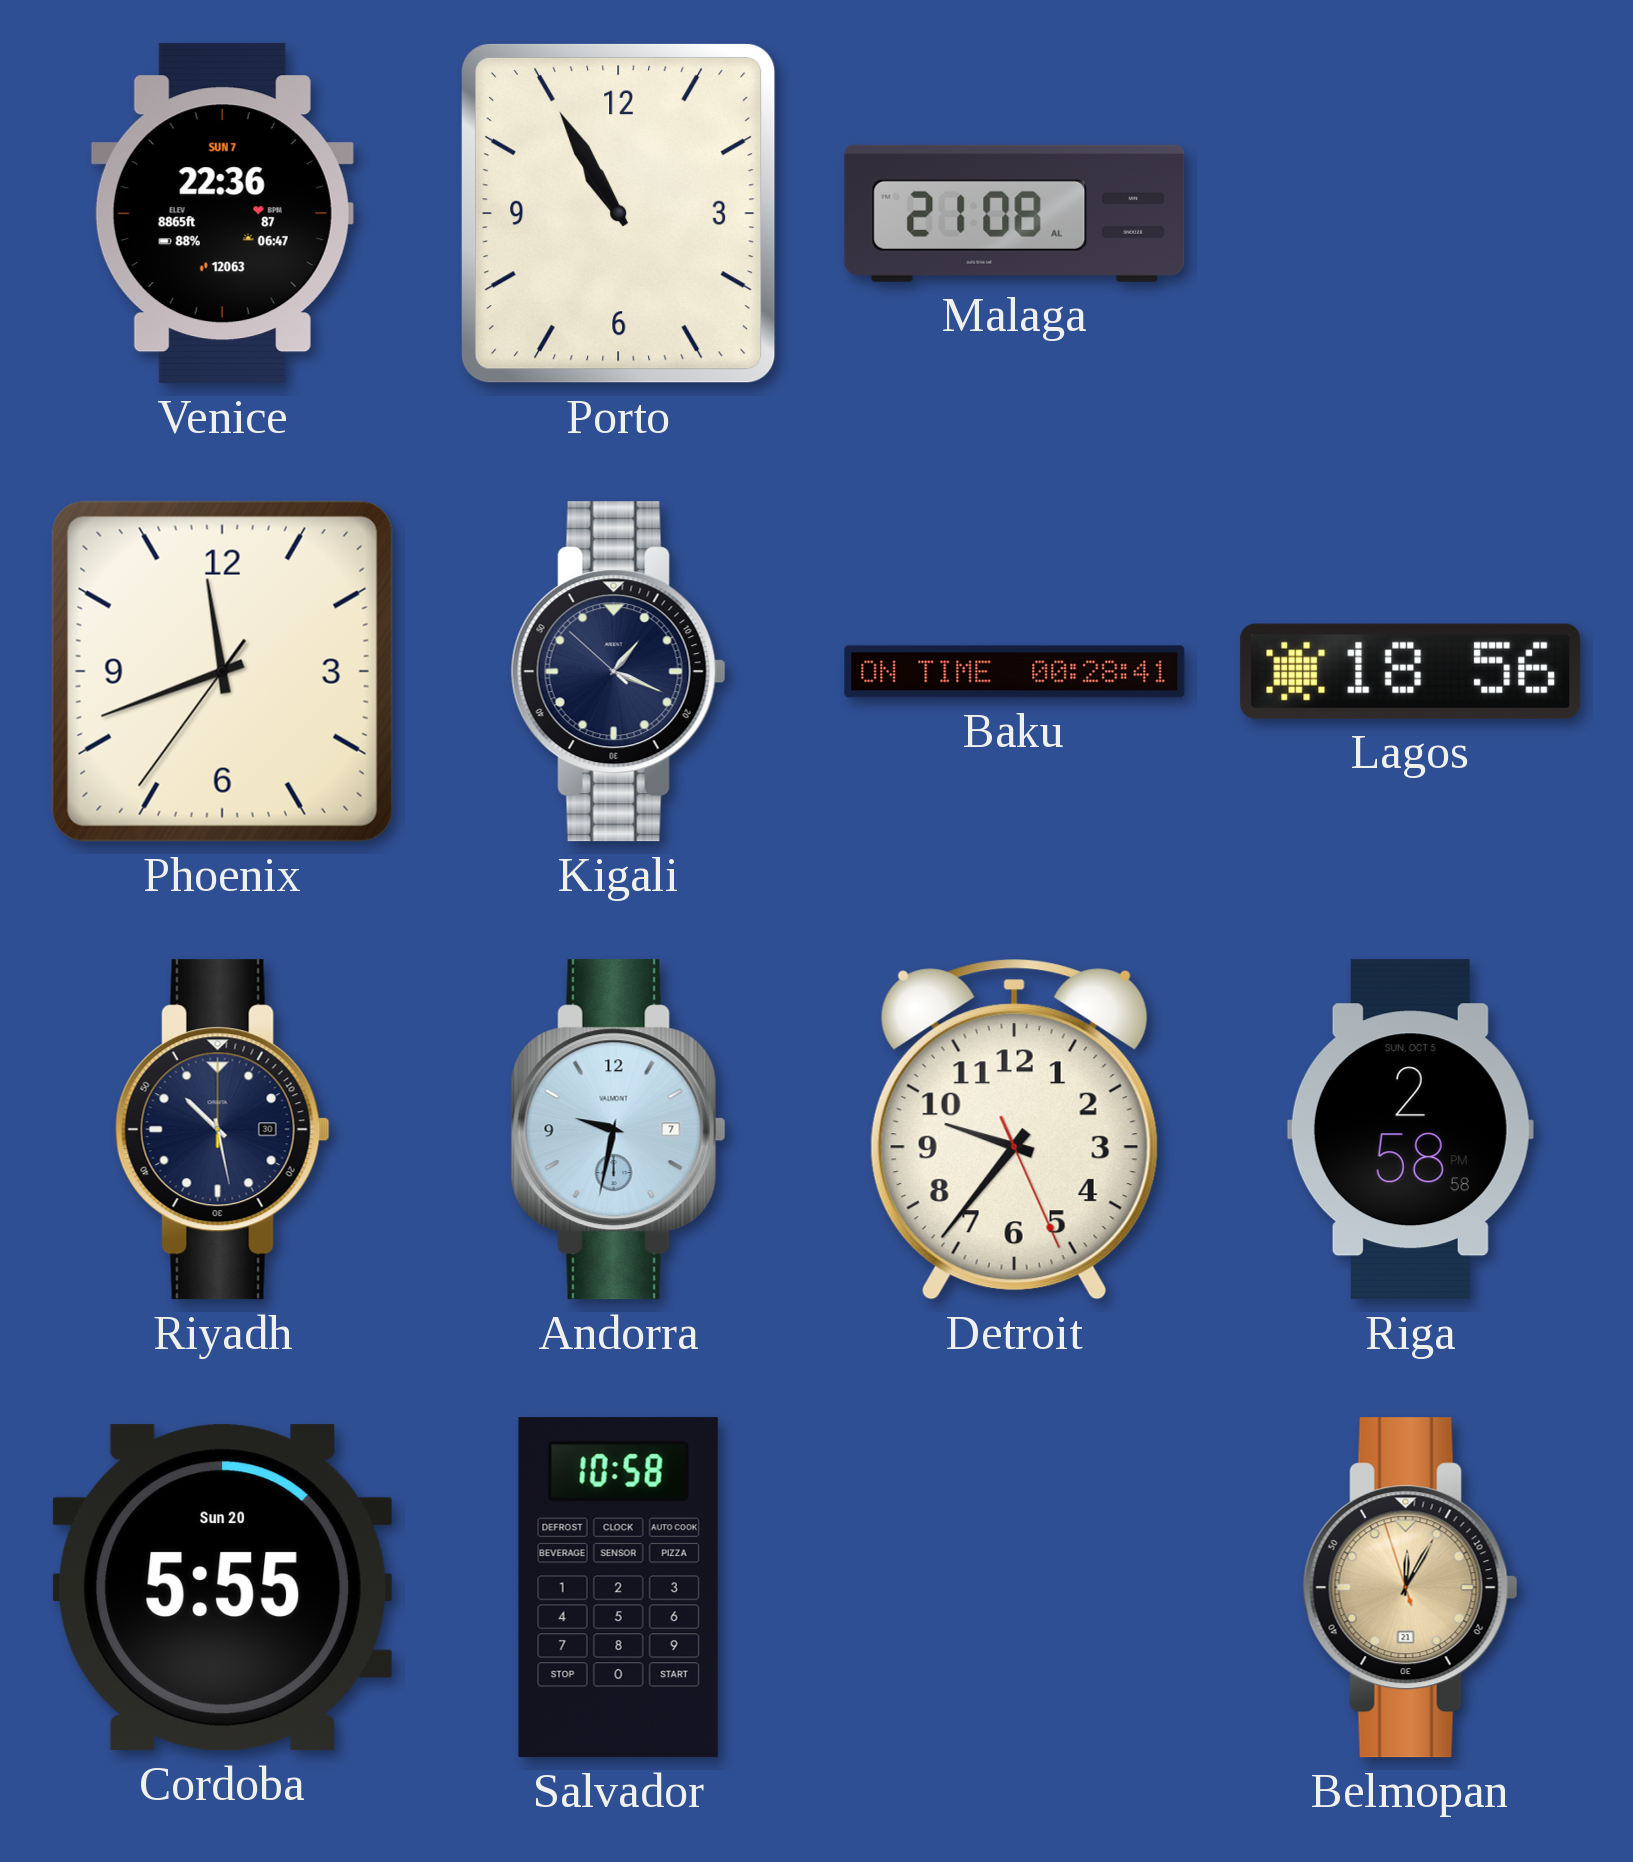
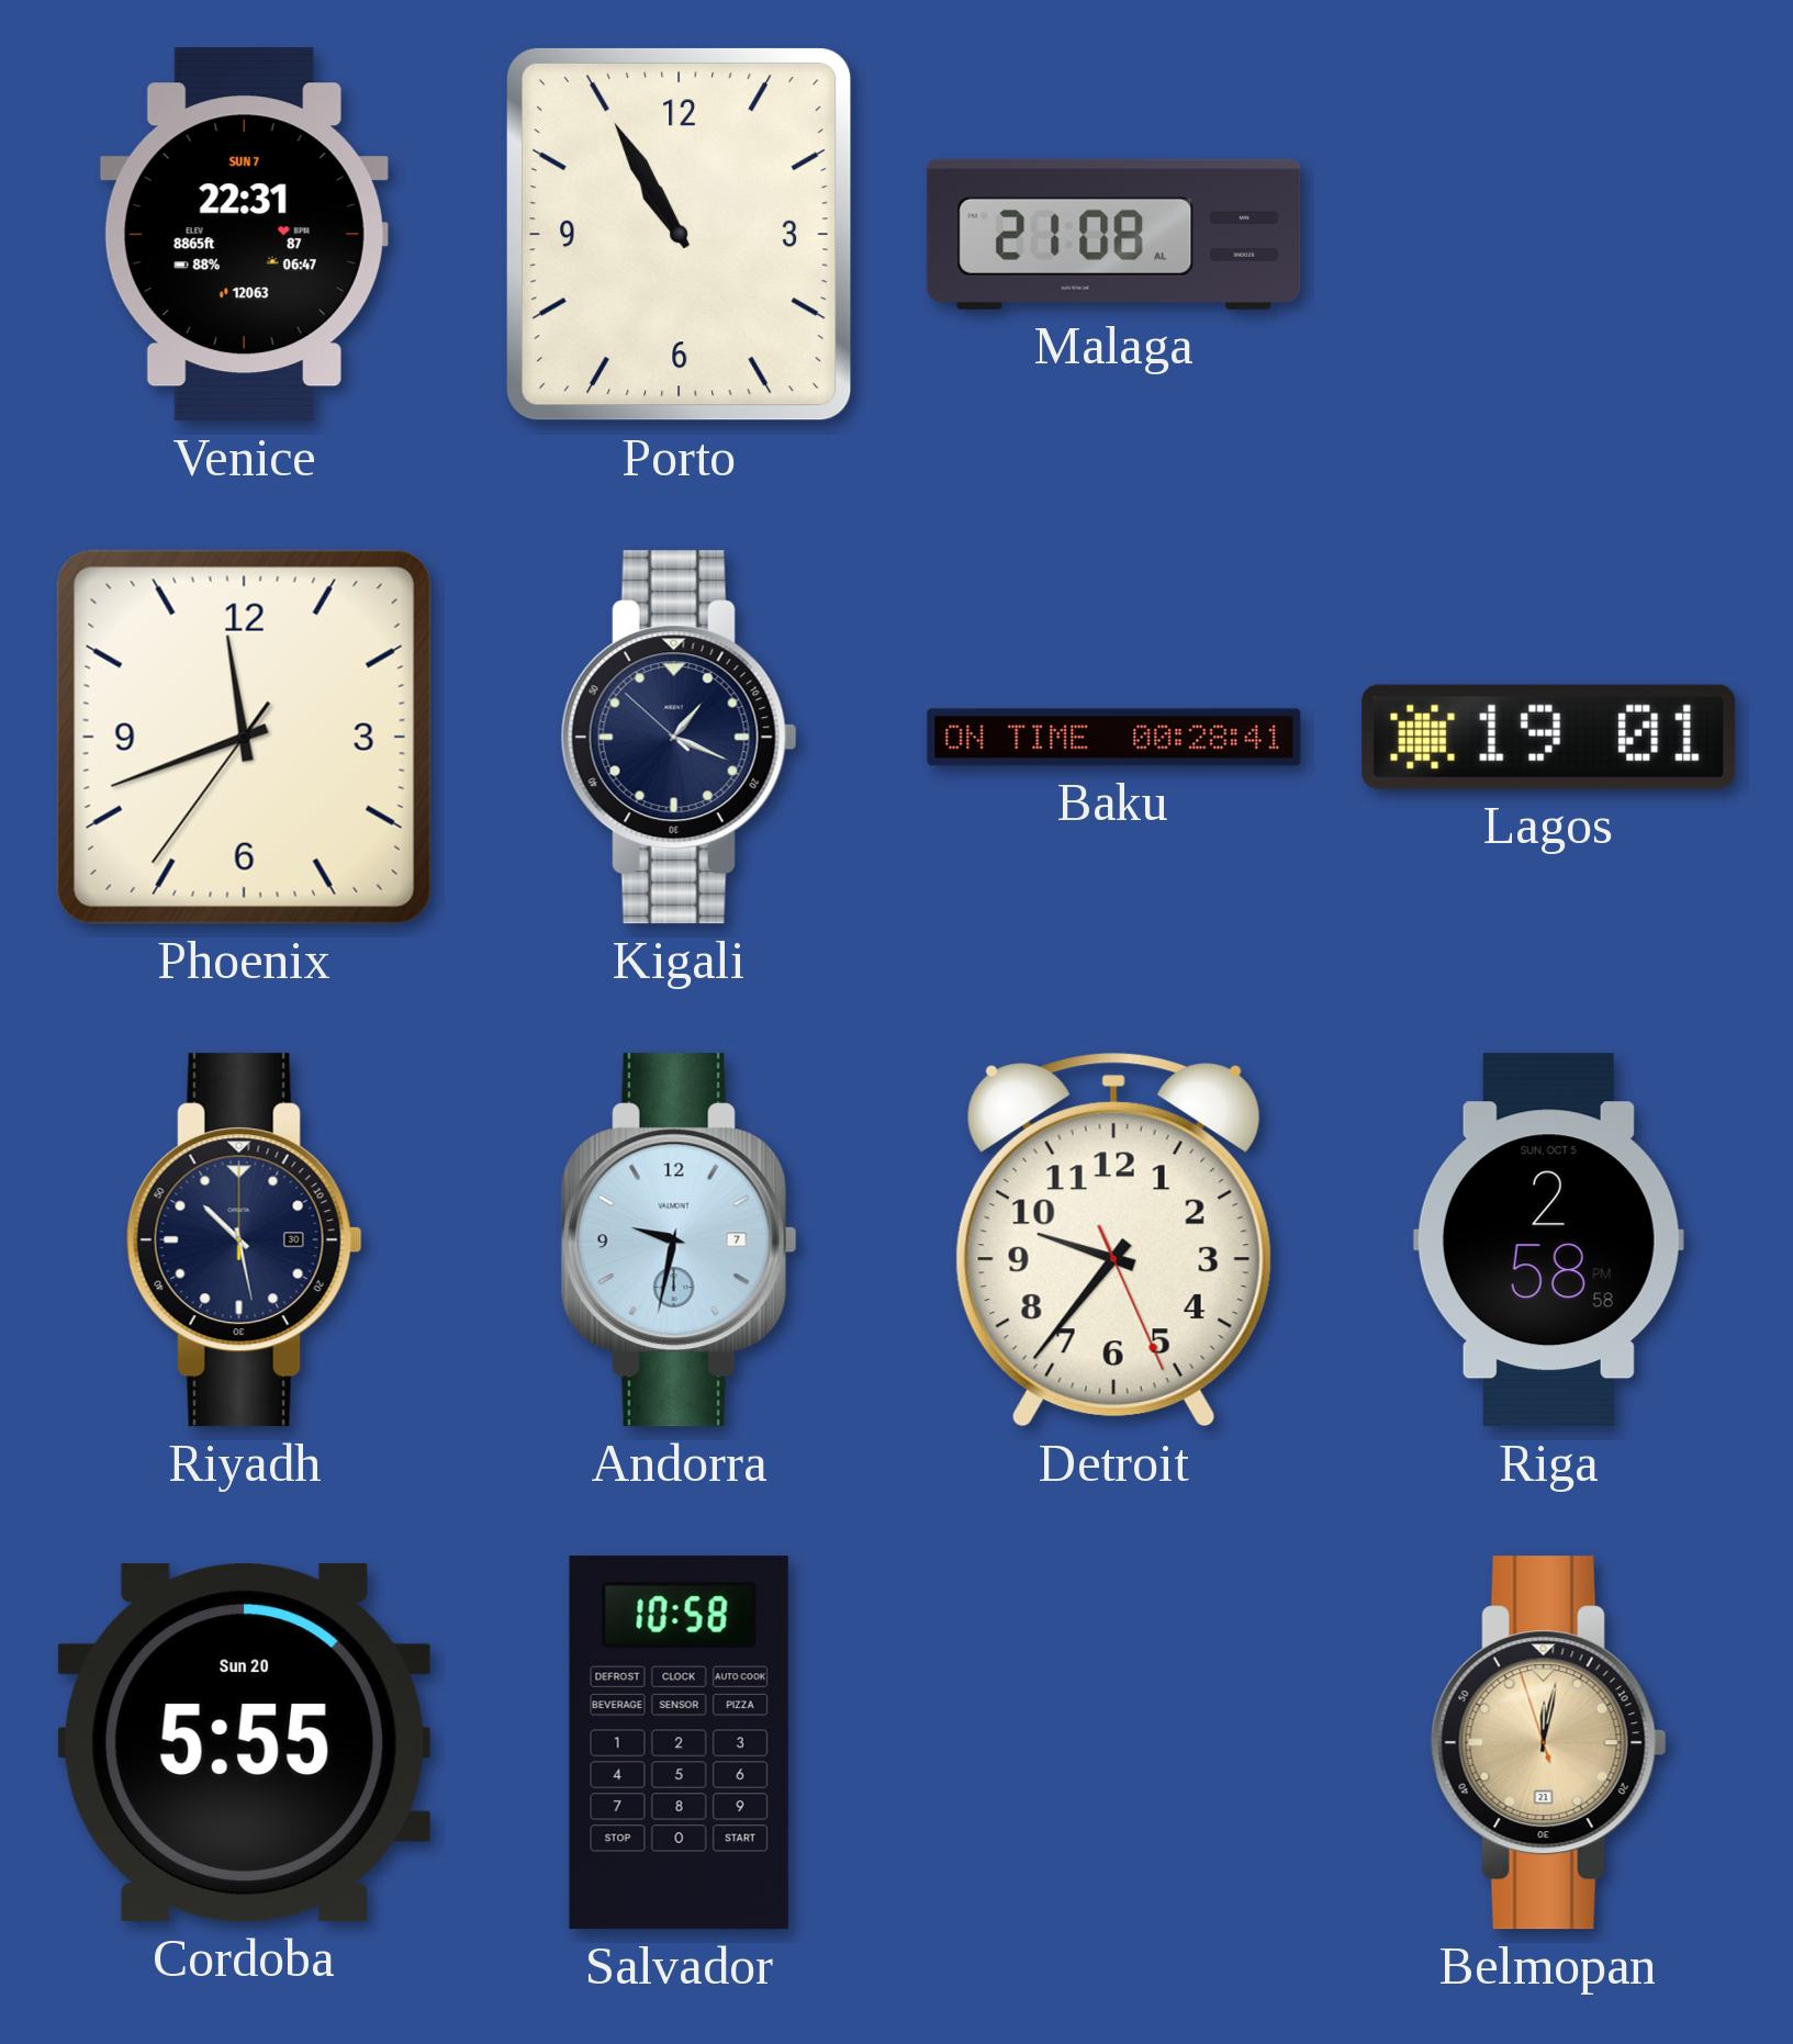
Venice: 22:36 -> 22:31
Lagos: 18:56 -> 19:01
Belmopan: 12:04 -> 12:01
